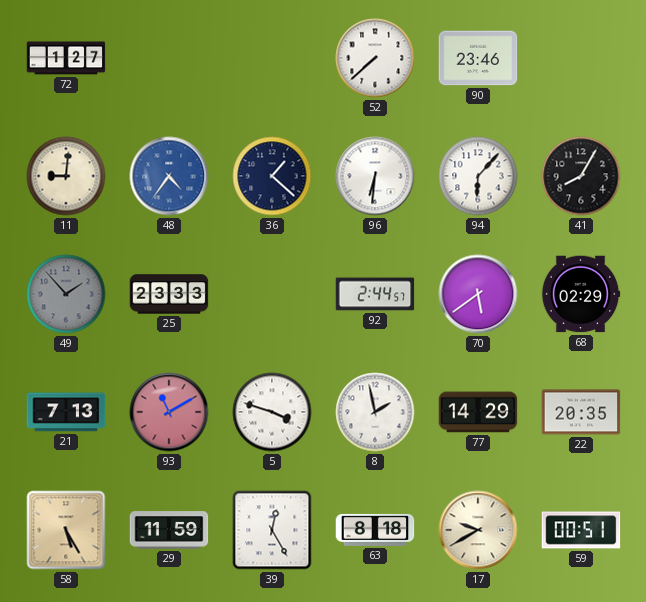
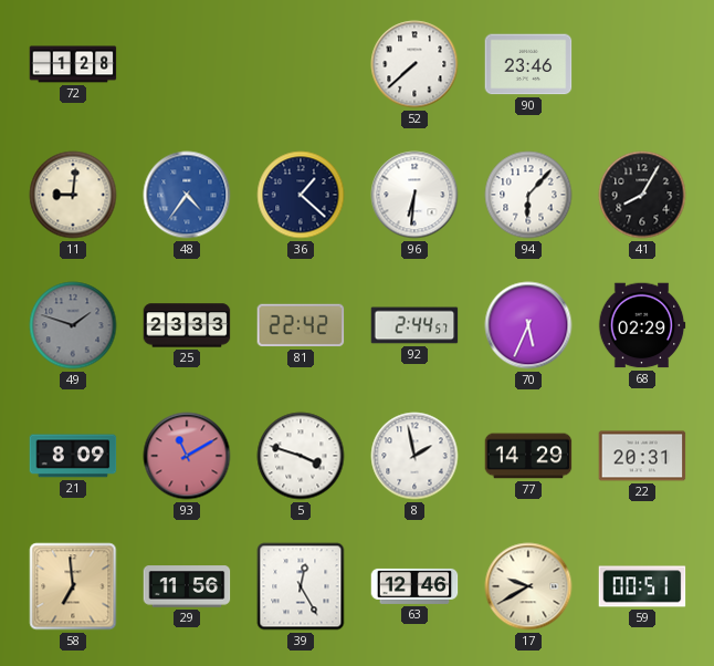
72: 1:27 -> 1:28
49: 1:53 -> 1:48
81: none -> 22:42
70: 5:39 -> 5:34
21: 7:13 -> 8:09
22: 20:35 -> 20:31
58: 5:25 -> 6:59
29: 11:59 -> 11:56
63: 8:18 -> 12:46
